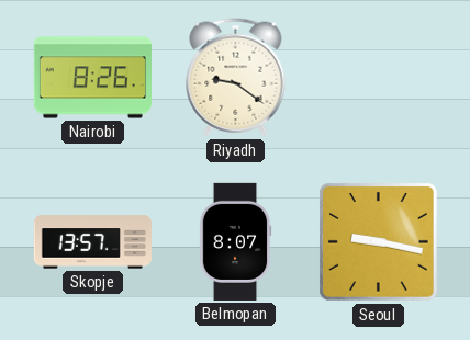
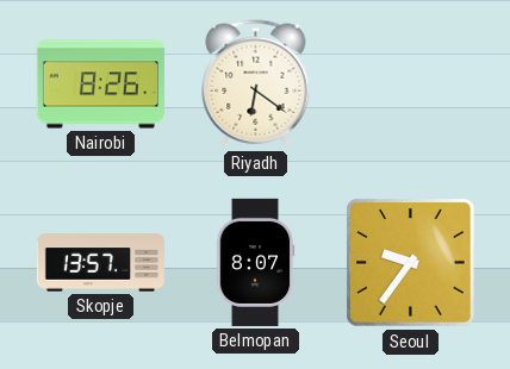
Riyadh: 9:21 -> 6:21
Seoul: 9:17 -> 9:36
